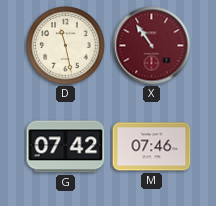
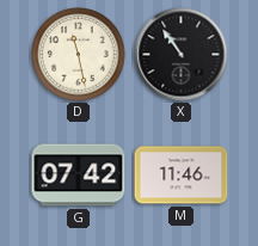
X dial: burgundy -> black
M: 07:46 -> 11:46
